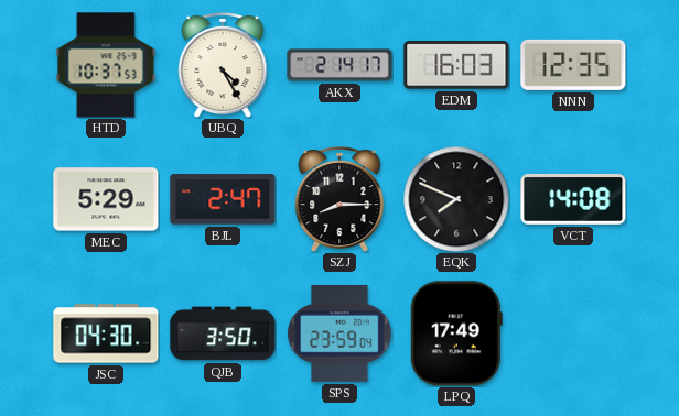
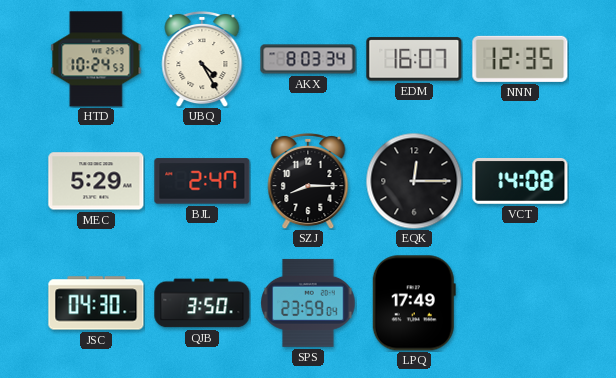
HTD: 10:37 -> 10:24
AKX: 2:14 -> 8:03
EDM: 16:03 -> 16:07
EQK: 7:49 -> 12:15
